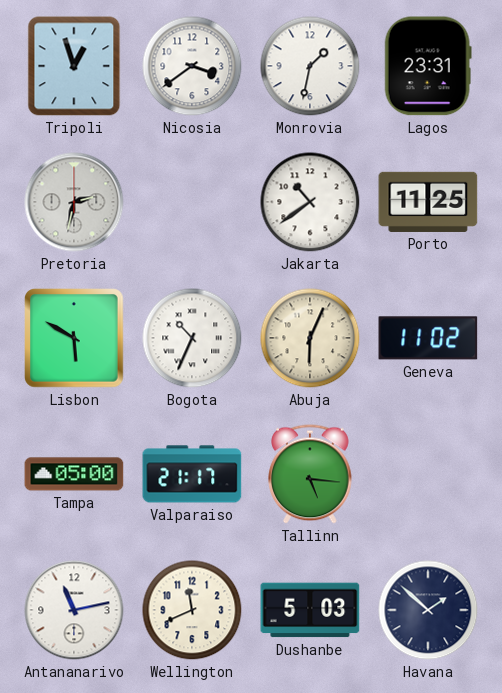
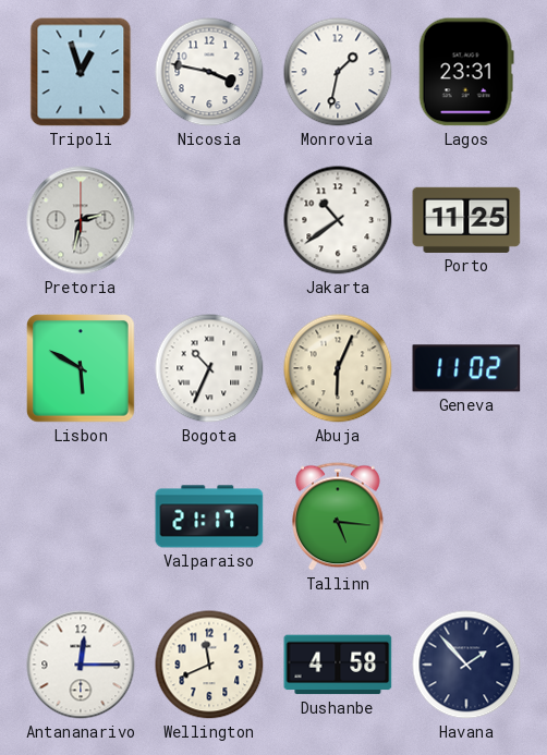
Nicosia: 3:39 -> 3:47
Tampa: 05:00 -> none
Antananarivo: 11:13 -> 12:15
Dushanbe: 5:03 -> 4:58
Havana: 1:52 -> 1:53
